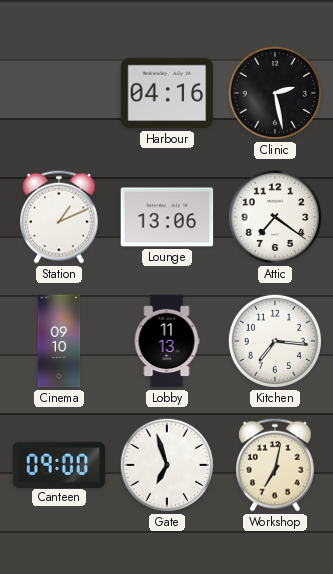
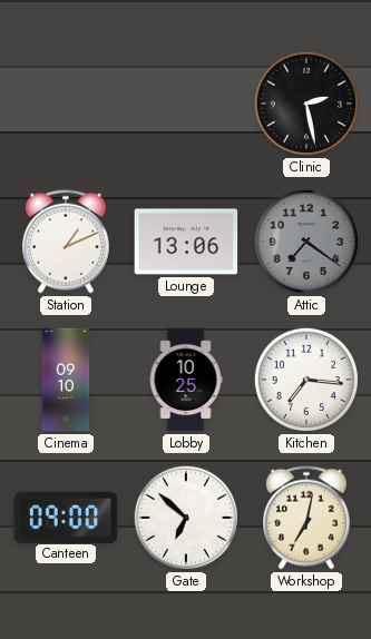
Harbour: 04:16 -> none
Attic dial: white -> grey
Lobby: 11:13 -> 10:25
Gate: 6:57 -> 6:52
